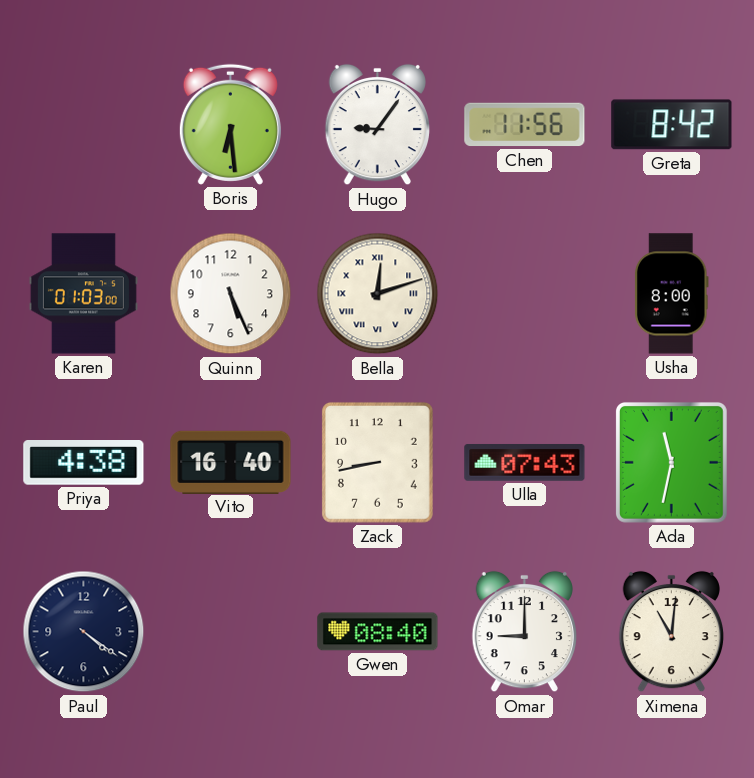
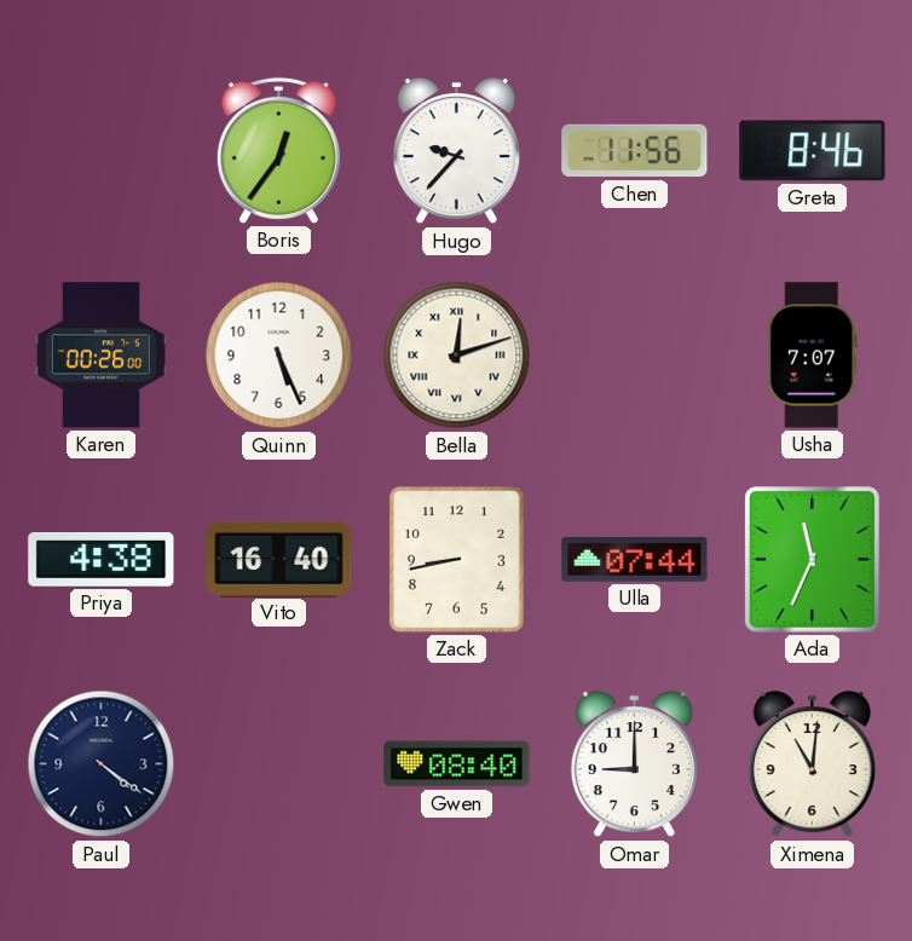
Boris: 6:29 -> 12:36
Hugo: 9:06 -> 9:37
Greta: 8:42 -> 8:46
Karen: 01:03 -> 00:26
Usha: 8:00 -> 7:07
Ulla: 07:43 -> 07:44
Ada: 11:32 -> 11:34
